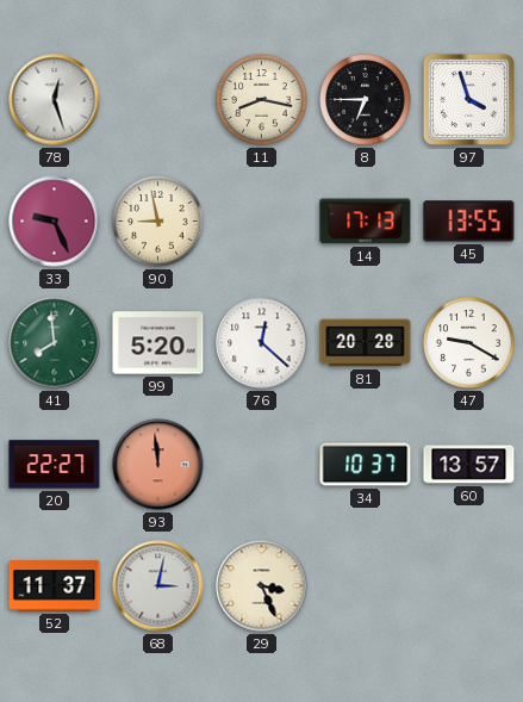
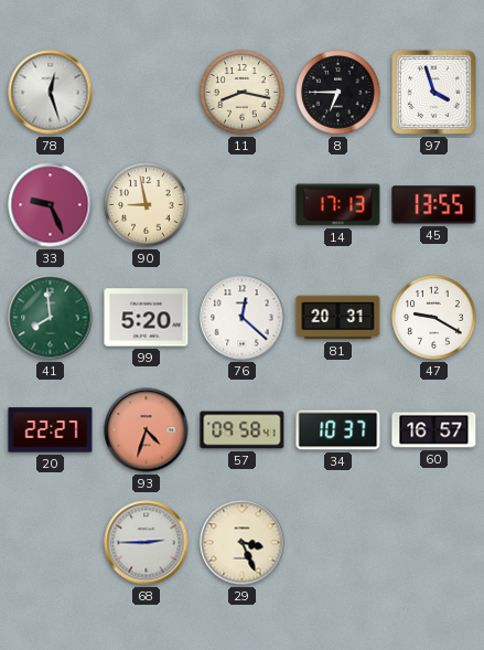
81: 20:28 -> 20:31
93: 11:59 -> 4:33
57: none -> 09:58
60: 13:57 -> 16:57
52: 11:37 -> none
68: 3:02 -> 2:45
